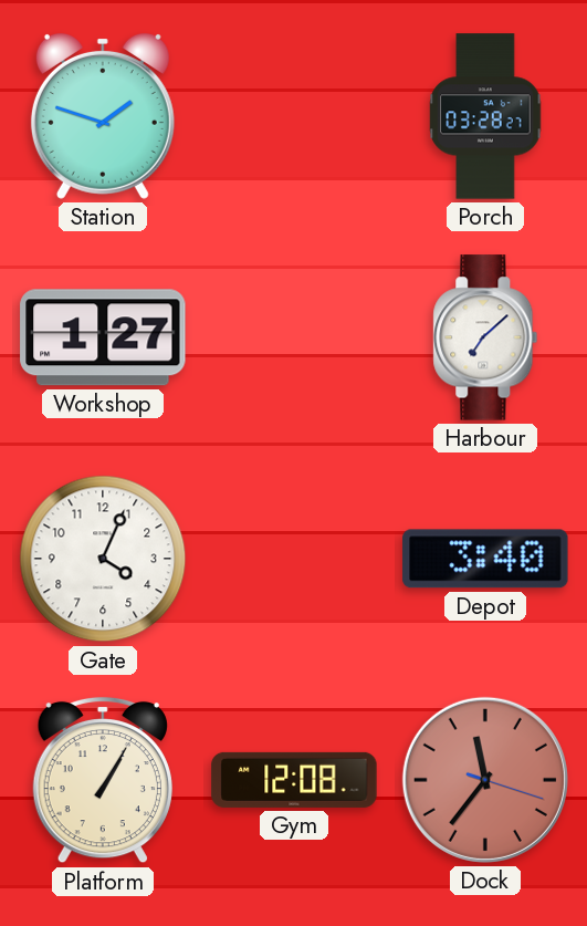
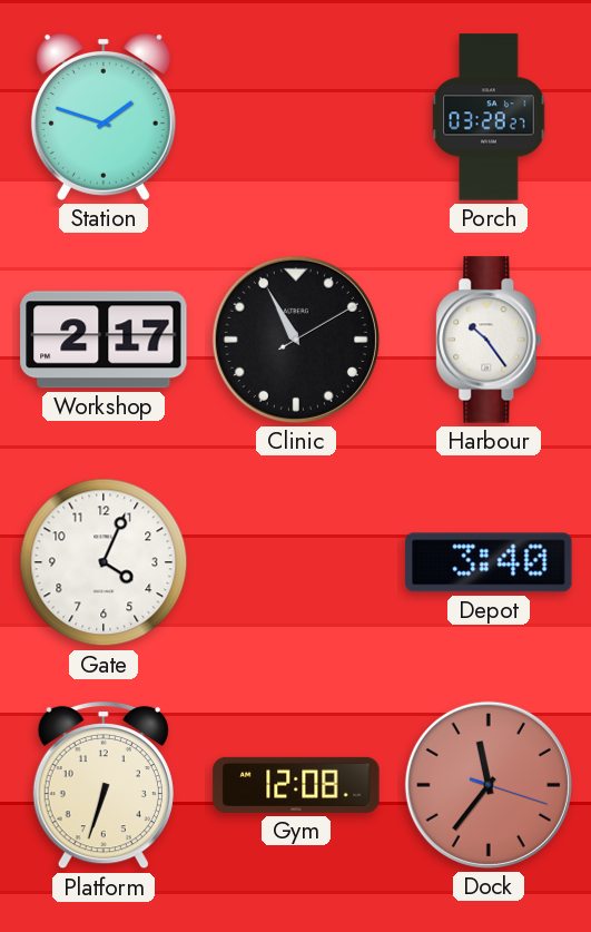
Workshop: 1:27 -> 2:17
Clinic: none -> 10:55
Harbour: 7:08 -> 10:24
Platform: 1:05 -> 6:33
